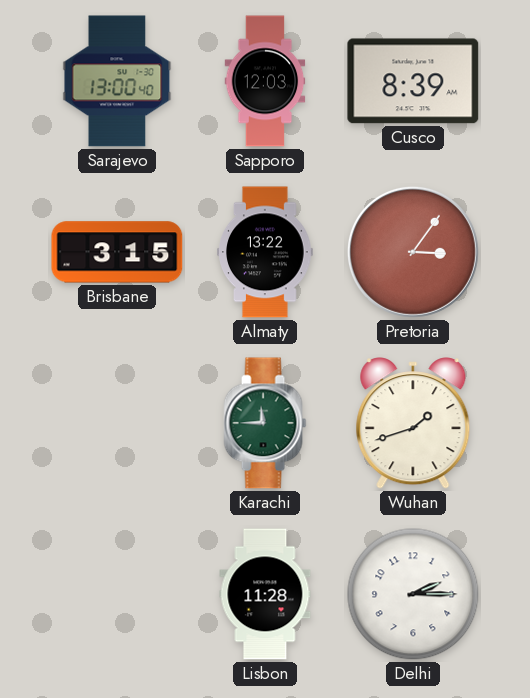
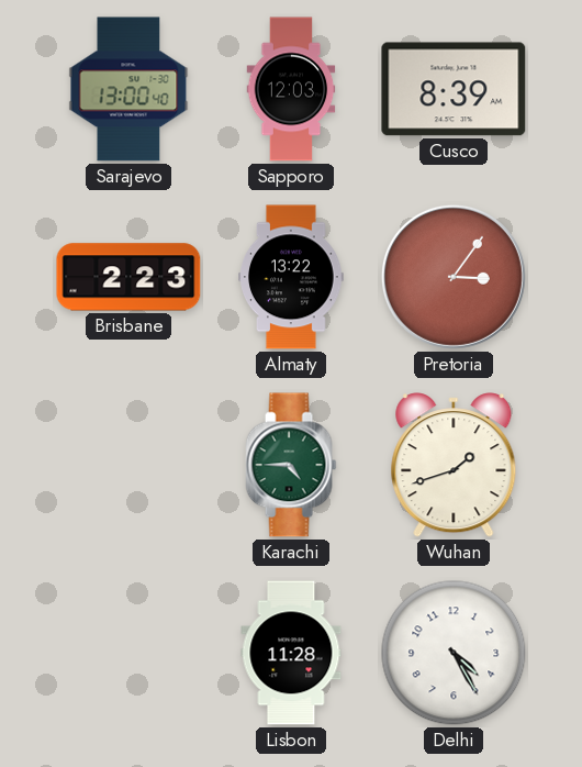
Brisbane: 3:15 -> 2:23
Karachi: 11:45 -> 4:45
Delhi: 2:15 -> 4:25
